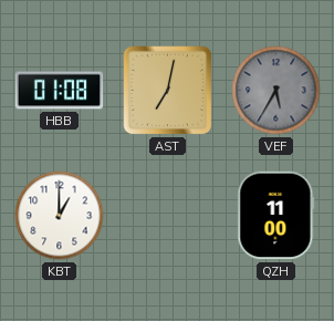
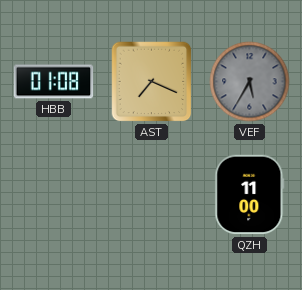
AST: 7:02 -> 7:19
KBT: 1:00 -> none
